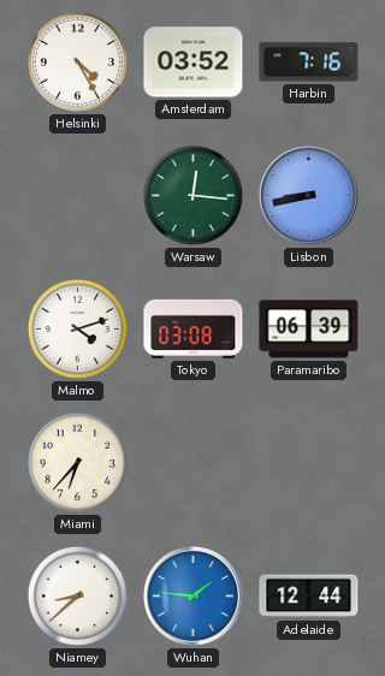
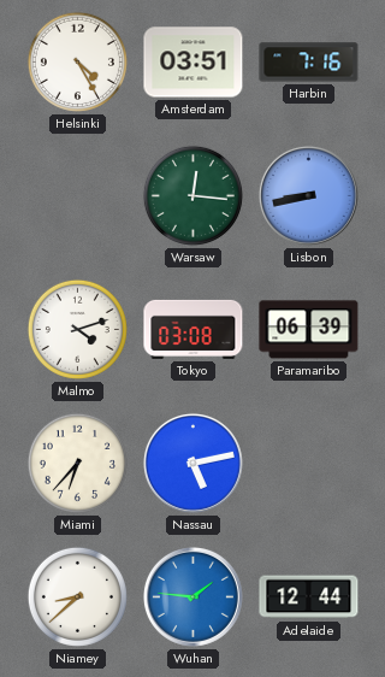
Amsterdam: 03:52 -> 03:51
Nassau: none -> 5:13
